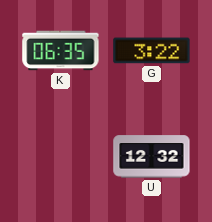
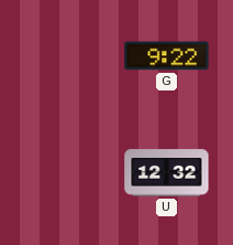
K: 06:35 -> none
G: 3:22 -> 9:22
